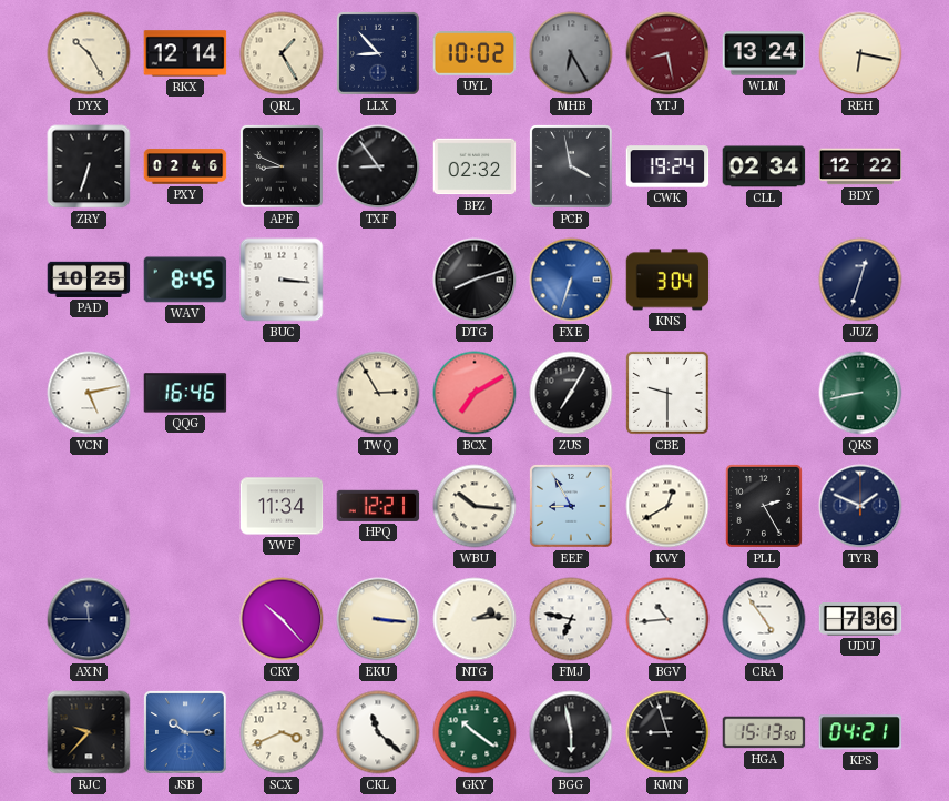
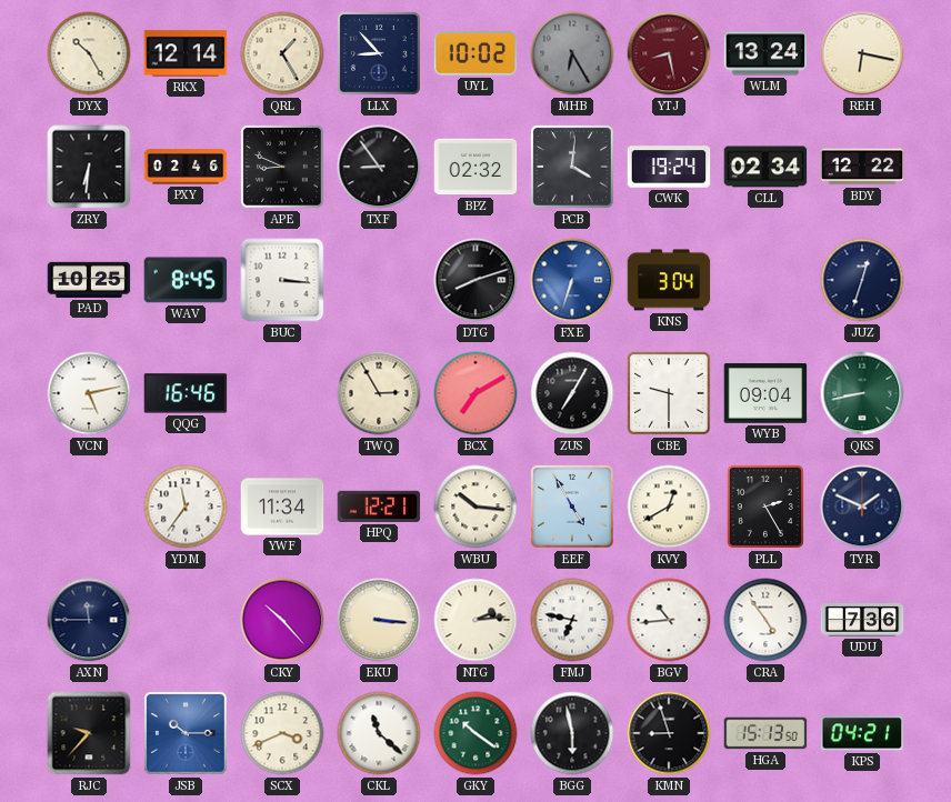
ZRY: 6:33 -> 6:31
PCB: 3:58 -> 4:01
WYB: none -> 09:04
YDM: none -> 11:36
EEF: 8:55 -> 4:55
